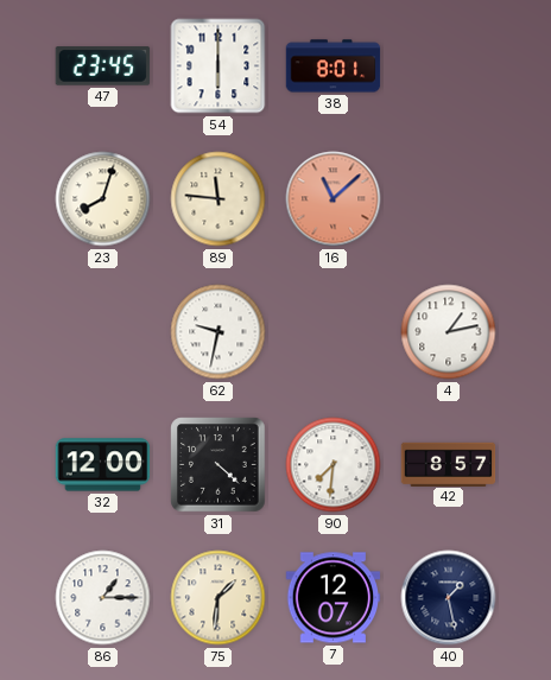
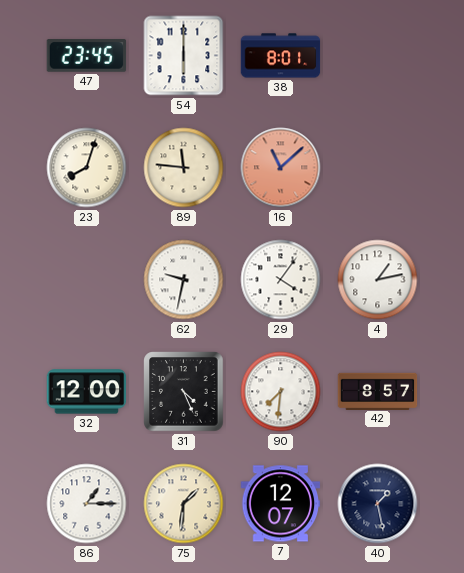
29: none -> 4:06
31: 4:22 -> 4:26
